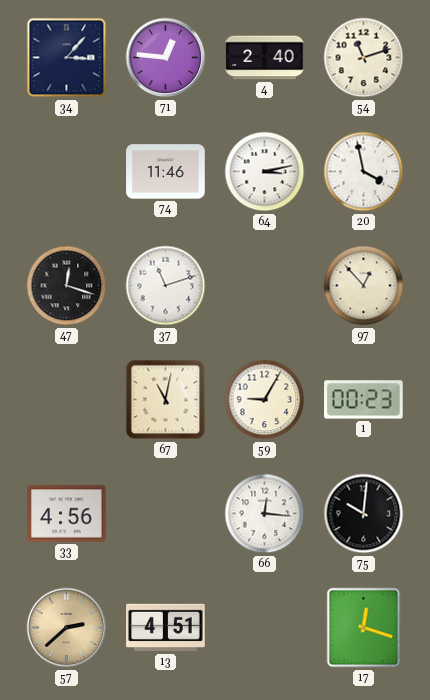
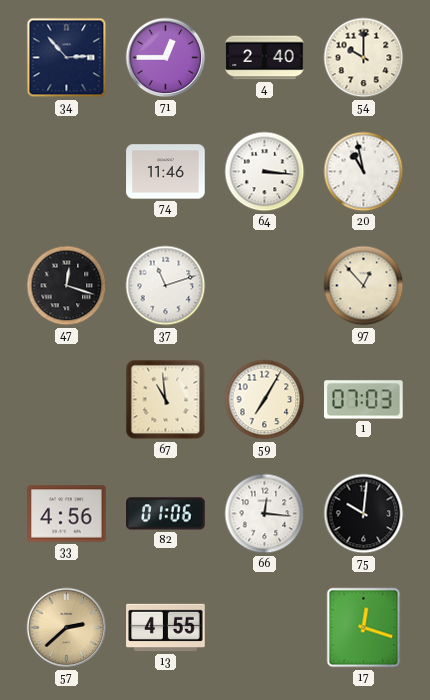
34: 3:07 -> 2:53
71: 12:46 -> 12:45
54: 11:12 -> 10:00
64: 3:13 -> 3:16
20: 3:58 -> 10:58
67: 11:02 -> 10:59
59: 9:05 -> 7:05
1: 00:23 -> 07:03
82: none -> 01:06
13: 4:51 -> 4:55
